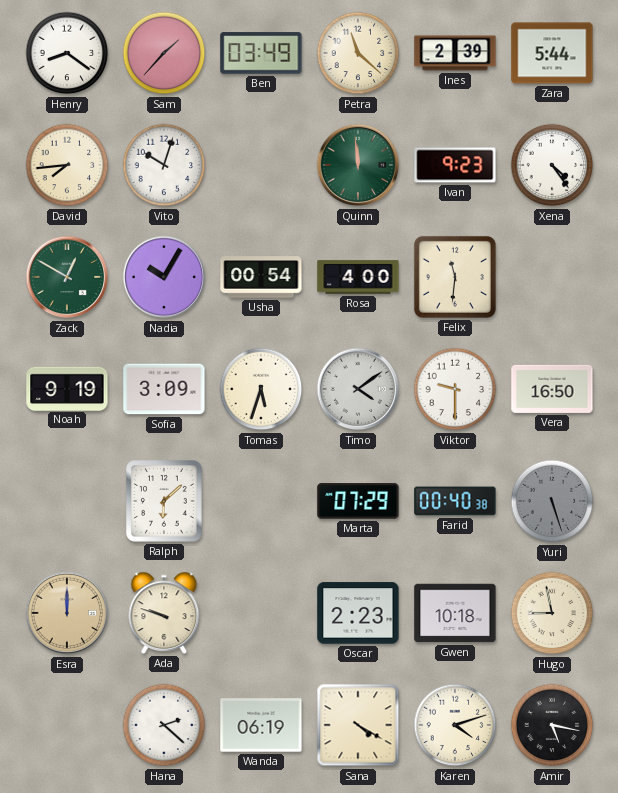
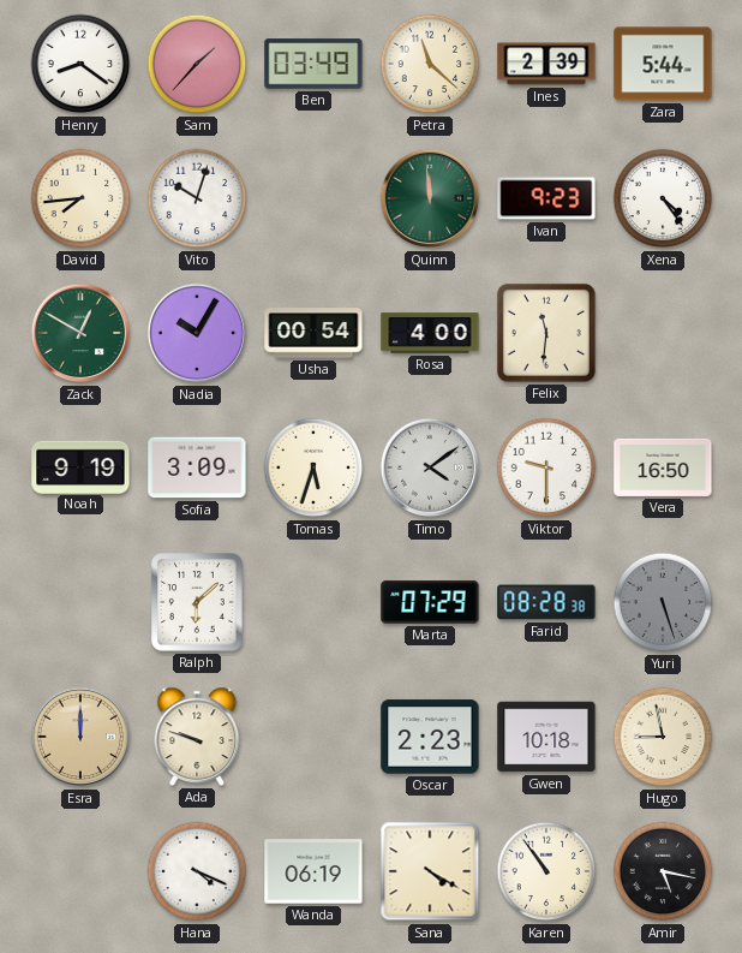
Farid: 00:40 -> 08:28
Hana: 2:22 -> 4:19
Karen: 4:12 -> 10:54
